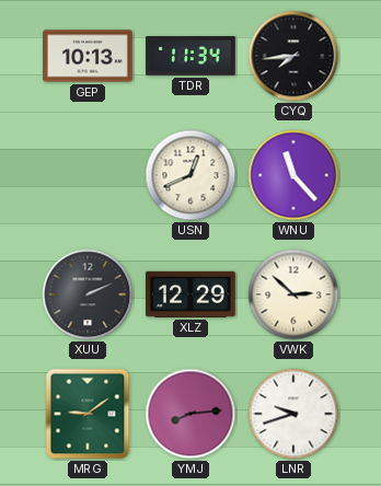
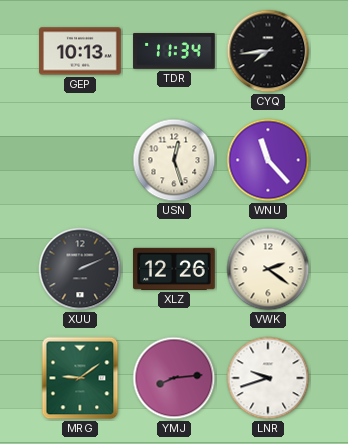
USN: 12:41 -> 12:27
XLZ: 12:29 -> 12:26
VWK: 2:52 -> 2:21
